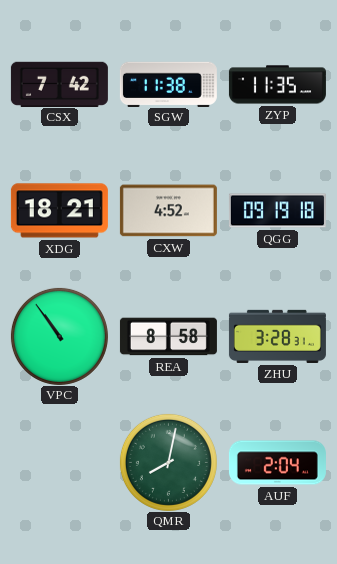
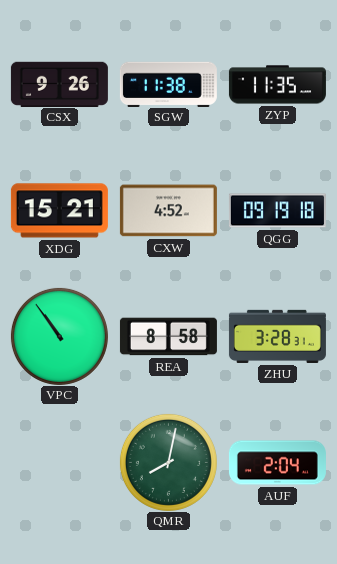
CSX: 7:42 -> 9:26
XDG: 18:21 -> 15:21
